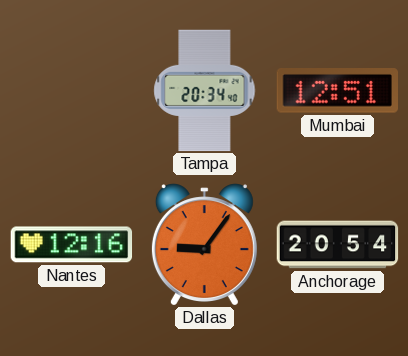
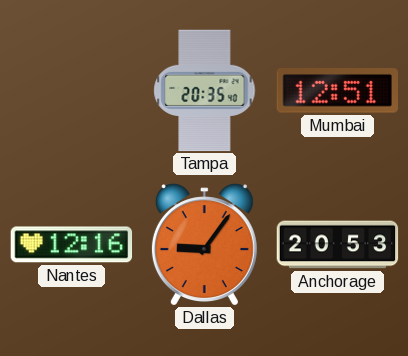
Tampa: 20:34 -> 20:35
Anchorage: 20:54 -> 20:53
